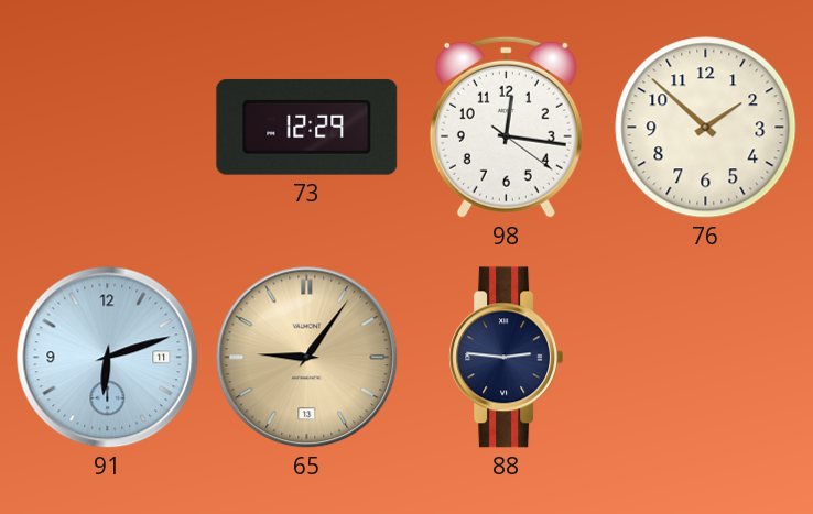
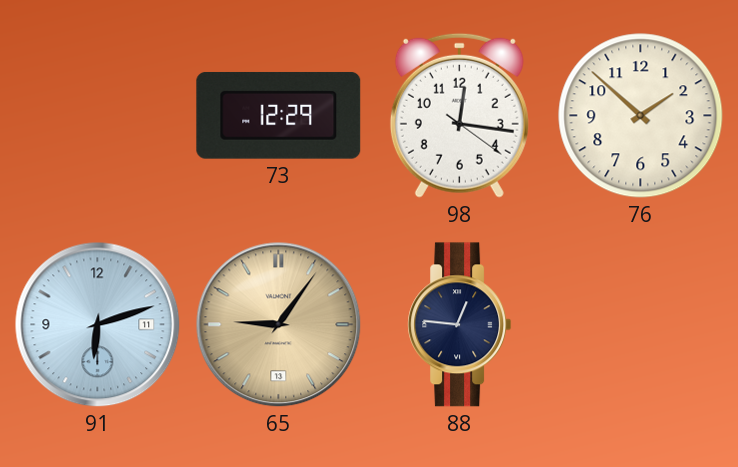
88: 2:46 -> 12:46
